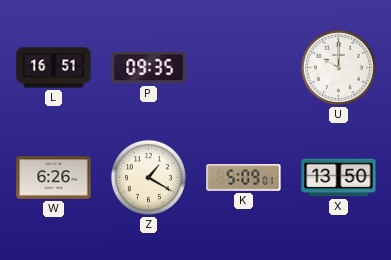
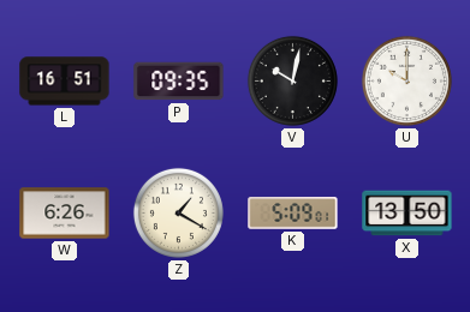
V: none -> 10:02
